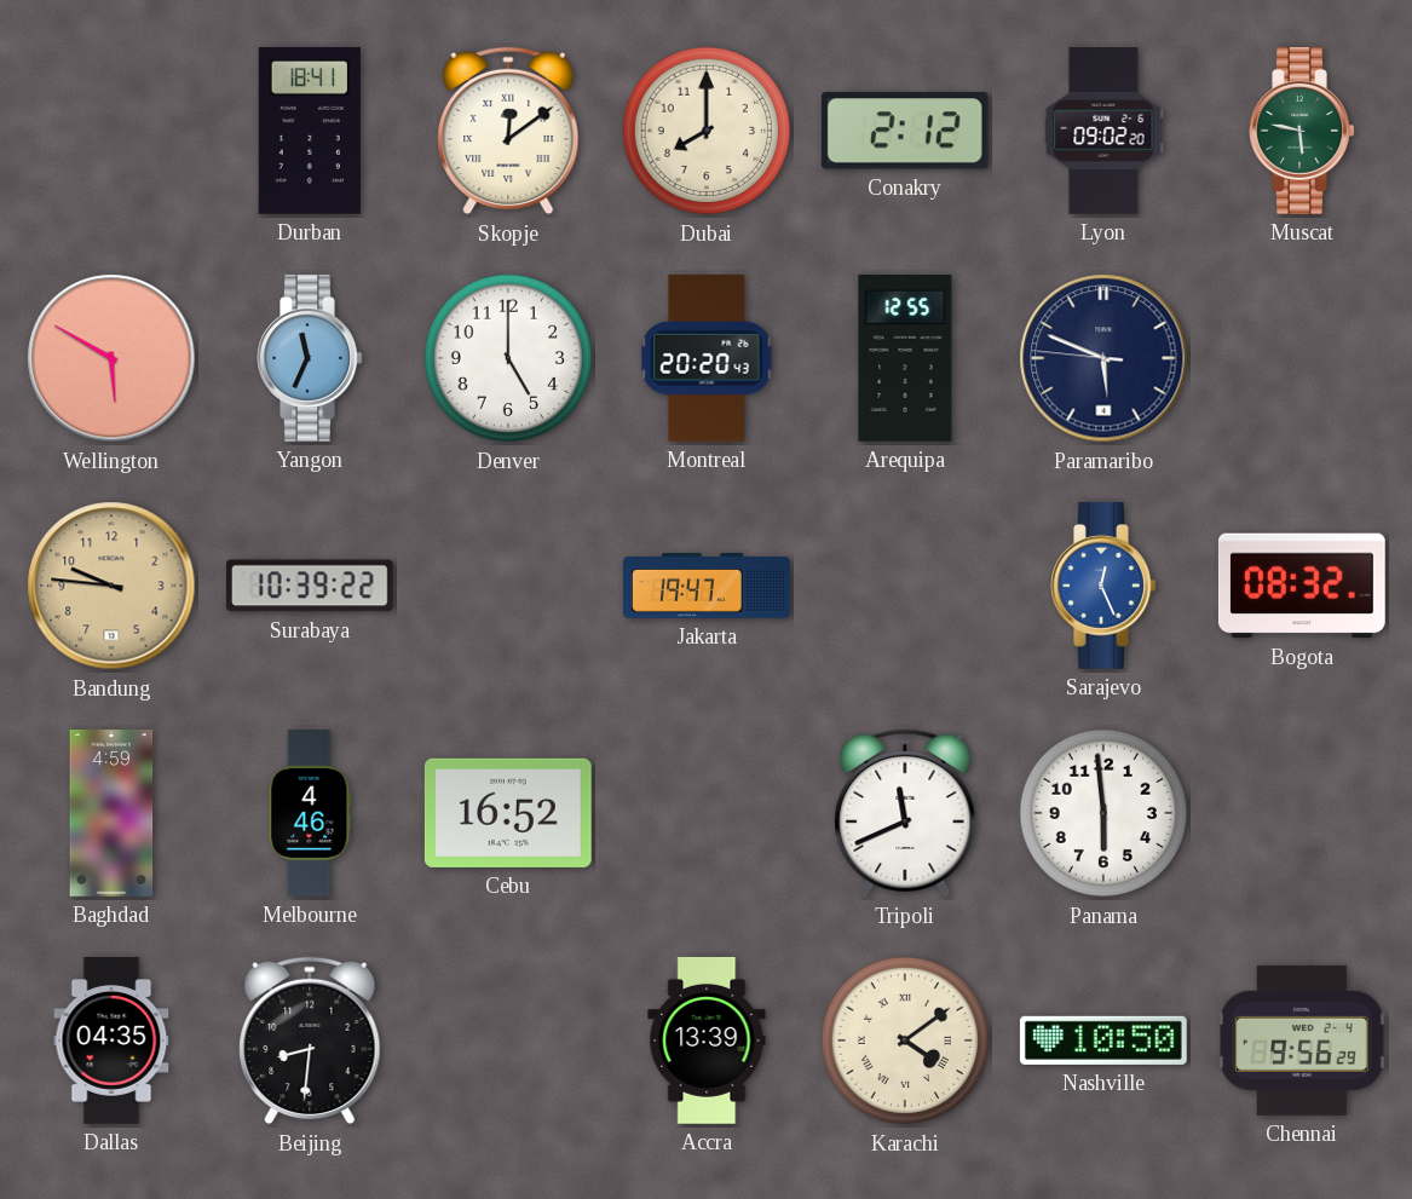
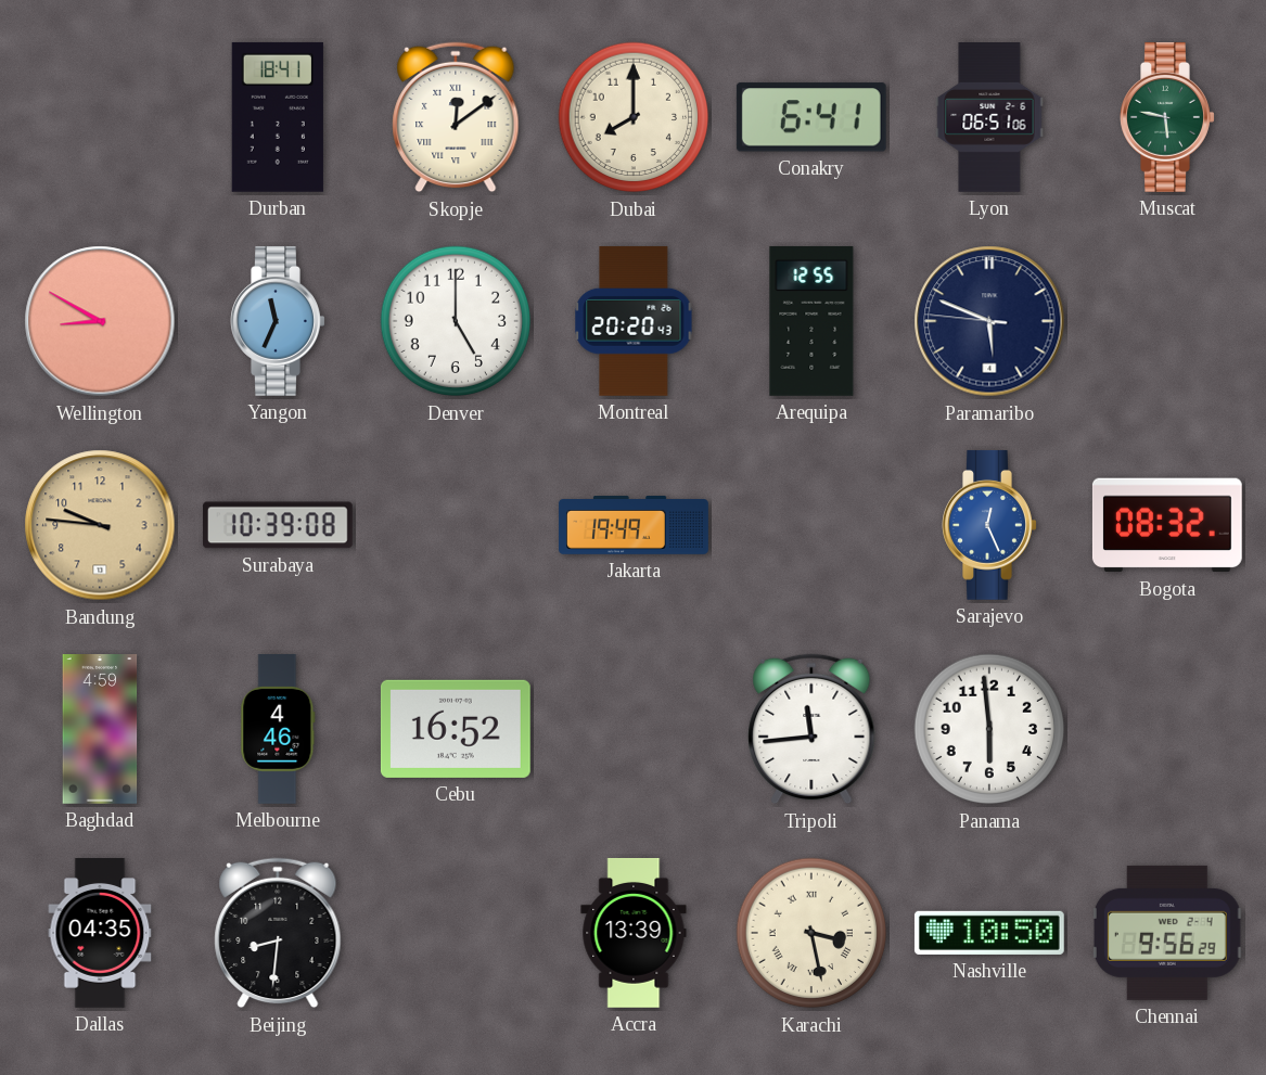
Conakry: 2:12 -> 6:41
Lyon: 09:02 -> 06:51
Wellington: 5:50 -> 8:50
Surabaya: 10:39:22 -> 10:39:08
Jakarta: 19:47 -> 19:49
Tripoli: 11:41 -> 11:44
Karachi: 4:09 -> 3:28
